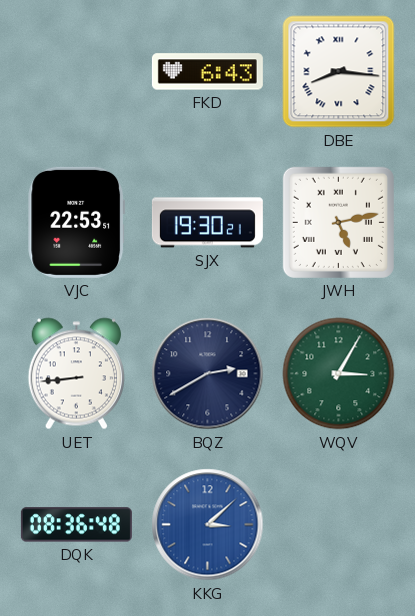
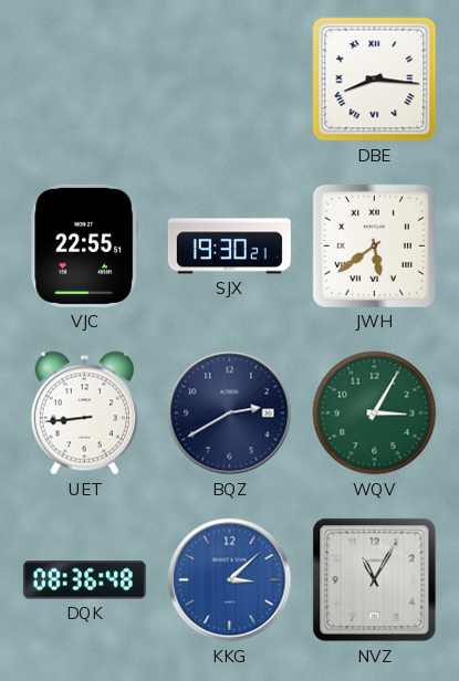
FKD: 6:43 -> none
VJC: 22:53 -> 22:55
JWH: 5:13 -> 5:39
NVZ: none -> 11:05
